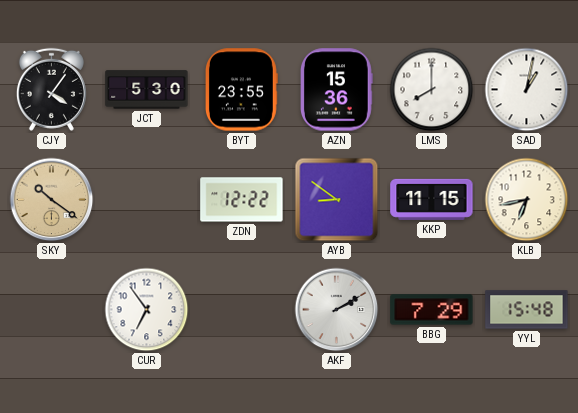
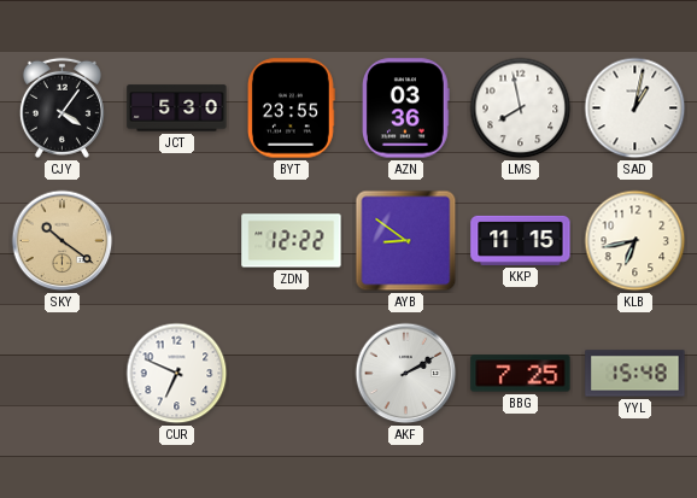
AZN: 15:36 -> 03:36
LMS: 8:00 -> 7:58
CUR: 6:54 -> 6:49
BBG: 7:29 -> 7:25
